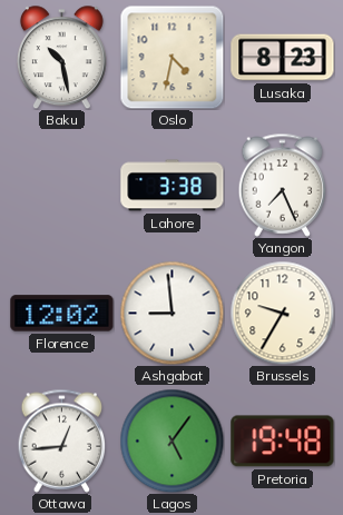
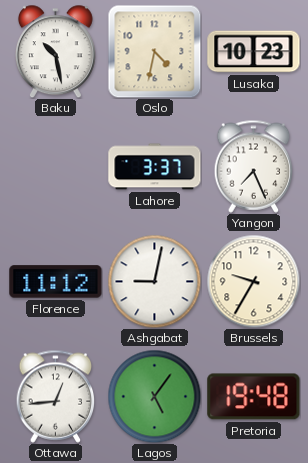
Lusaka: 8:23 -> 10:23
Lahore: 3:38 -> 3:37
Florence: 12:02 -> 11:12
Ashgabat: 8:59 -> 9:02
